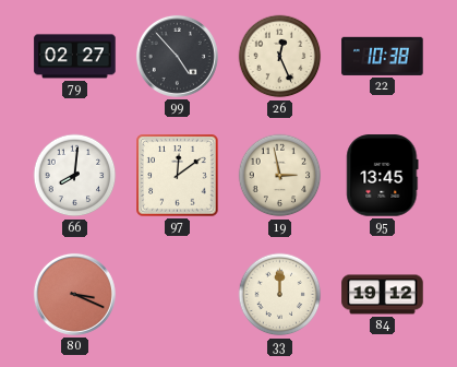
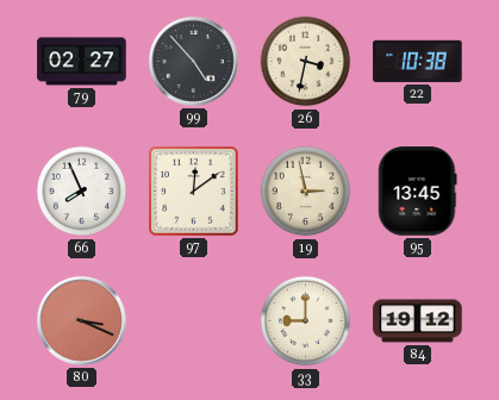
26: 12:26 -> 3:32
66: 8:01 -> 7:56
33: 12:00 -> 9:00
